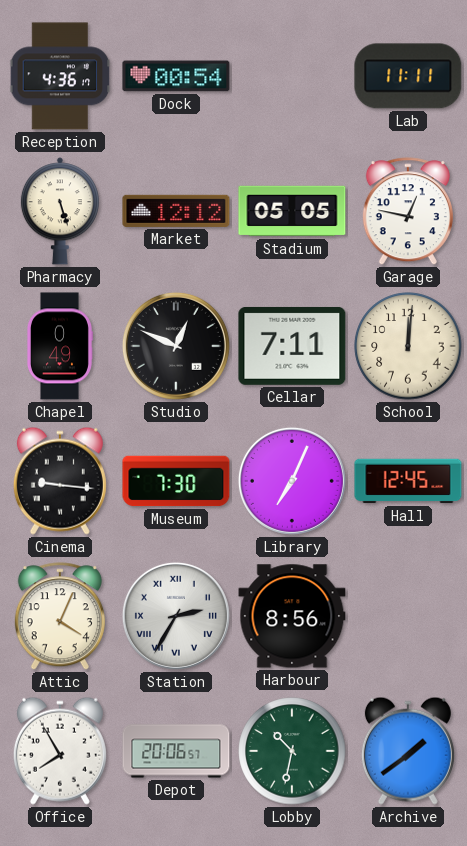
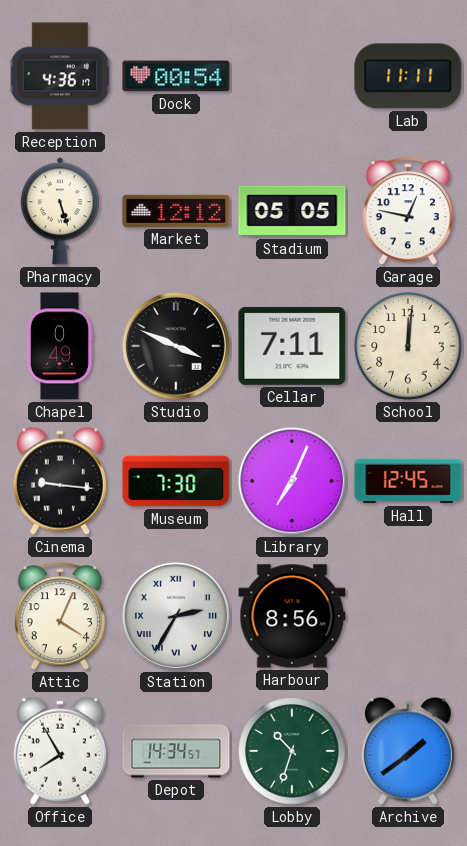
Studio: 12:49 -> 3:49
Depot: 20:06 -> 14:34
Lobby: 10:32 -> 10:33
